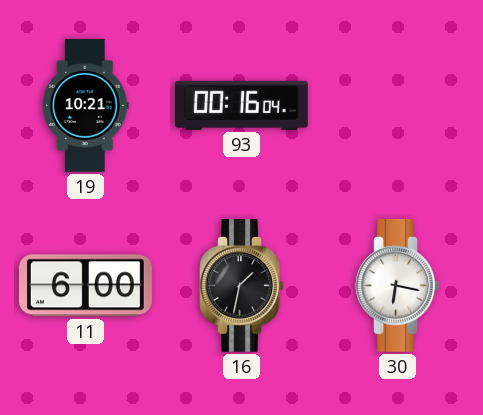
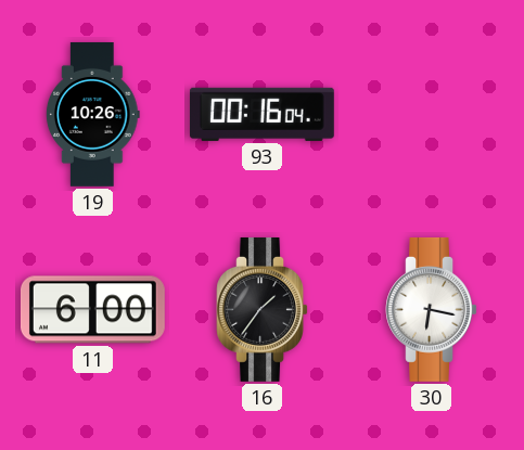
19: 10:21 -> 10:26
16: 1:32 -> 1:36
